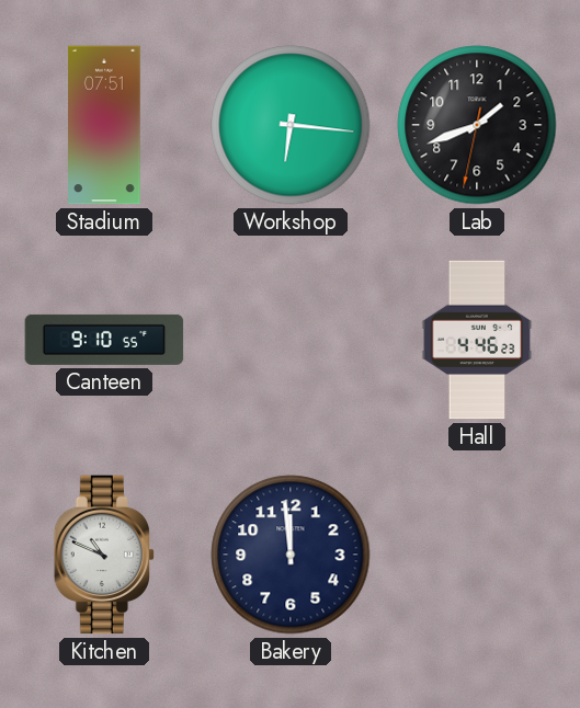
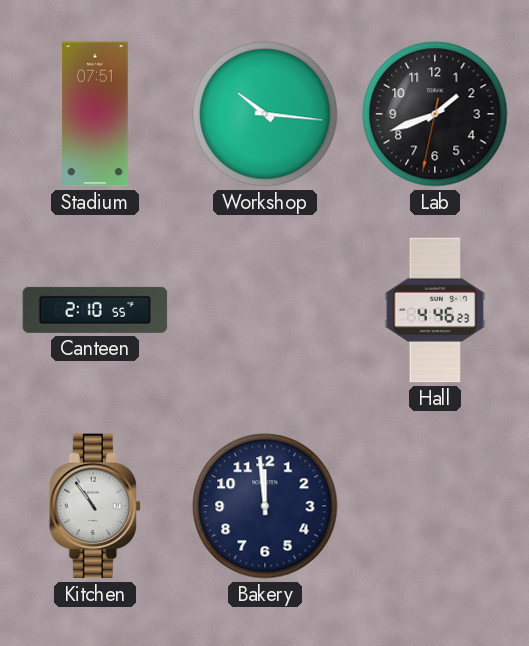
Workshop: 6:16 -> 10:16
Canteen: 9:10 -> 2:10
Kitchen: 10:49 -> 10:54
